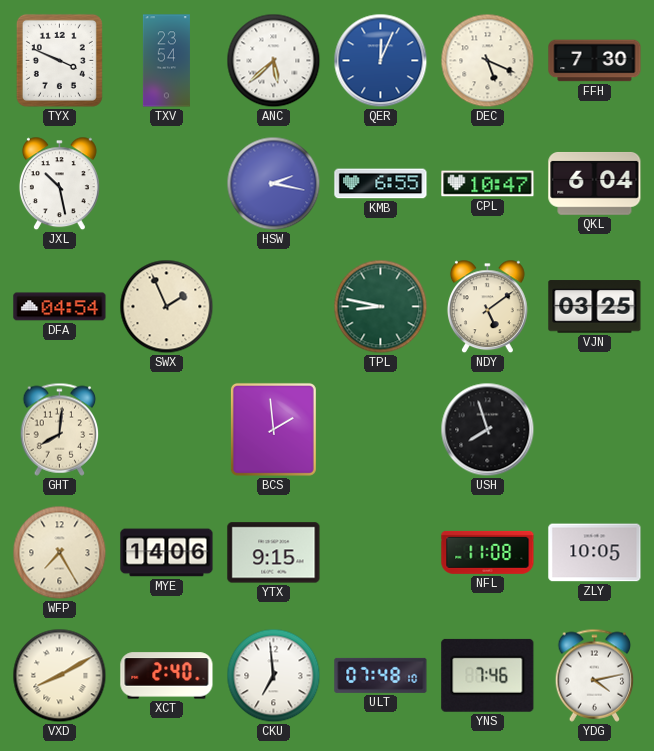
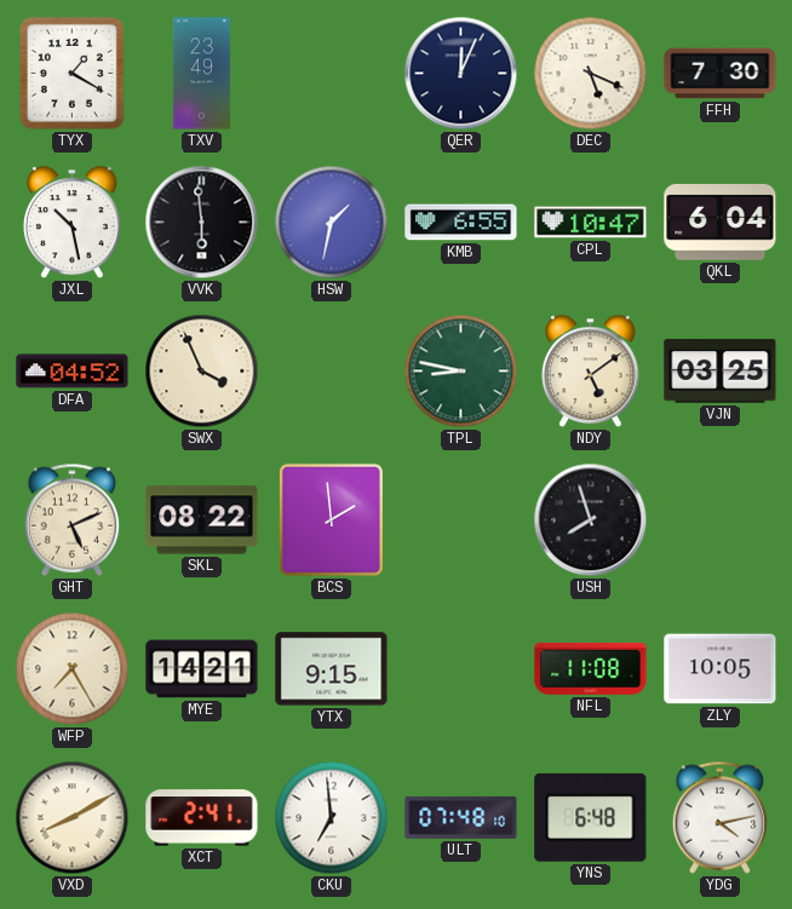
TYX: 3:49 -> 1:20
TXV: 23:54 -> 23:49
ANC: 5:38 -> none
QER dial: blue -> navy
VVK: none -> 5:59
HSW: 2:17 -> 1:32
DFA: 04:54 -> 04:52
SWX: 1:56 -> 3:56
GHT: 8:01 -> 5:11
SKL: none -> 08:22
MYE: 14:06 -> 14:21
XCT: 2:40 -> 2:41
YNS: 7:46 -> 6:48
